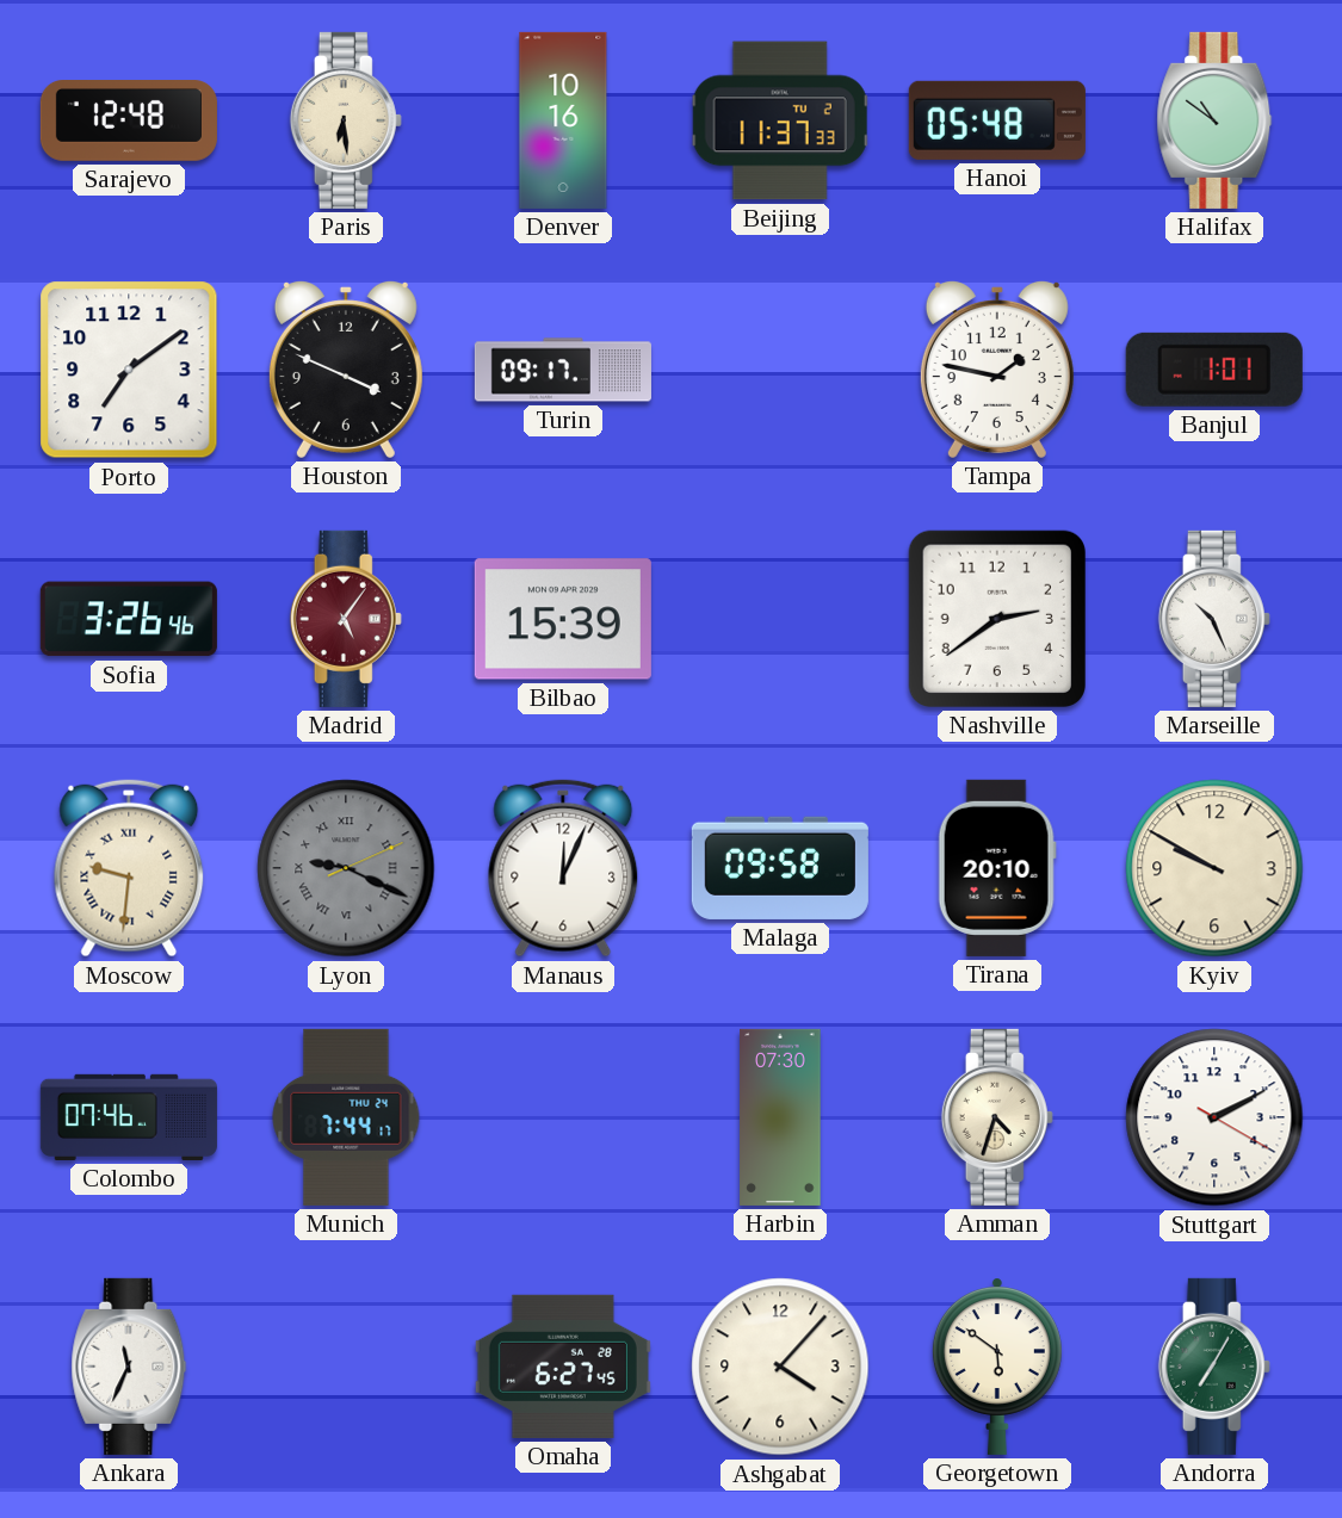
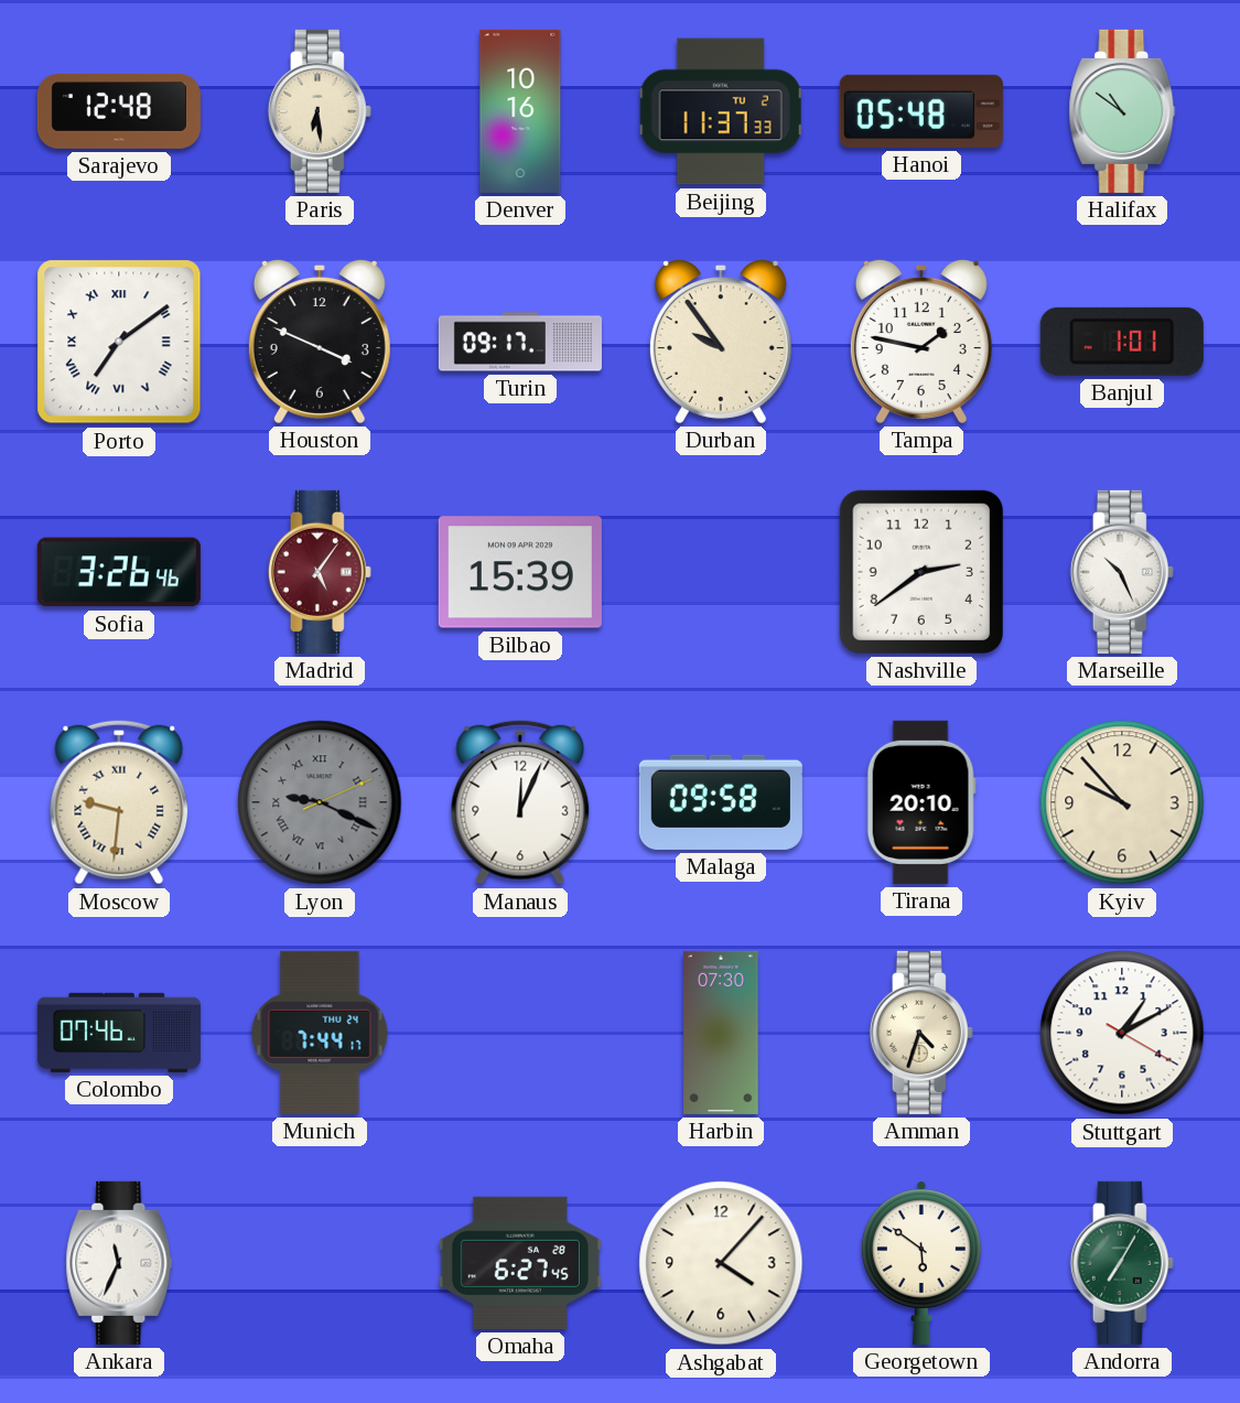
Porto numerals: Arabic -> Roman
Durban: none -> 9:54
Kyiv: 9:50 -> 9:53
Stuttgart: 2:10 -> 1:10
